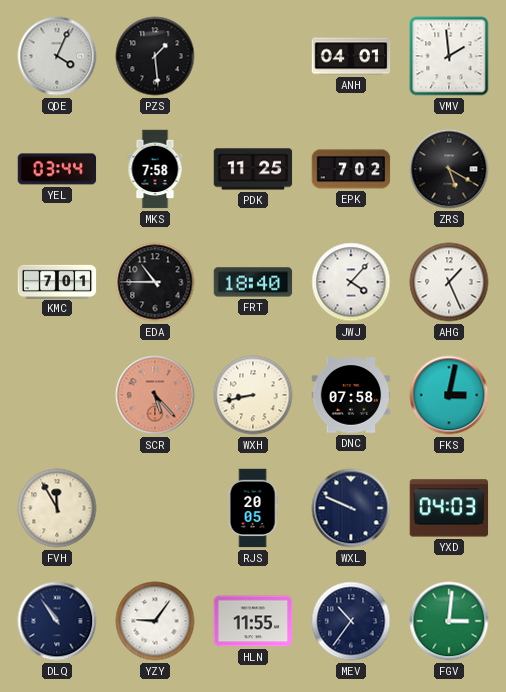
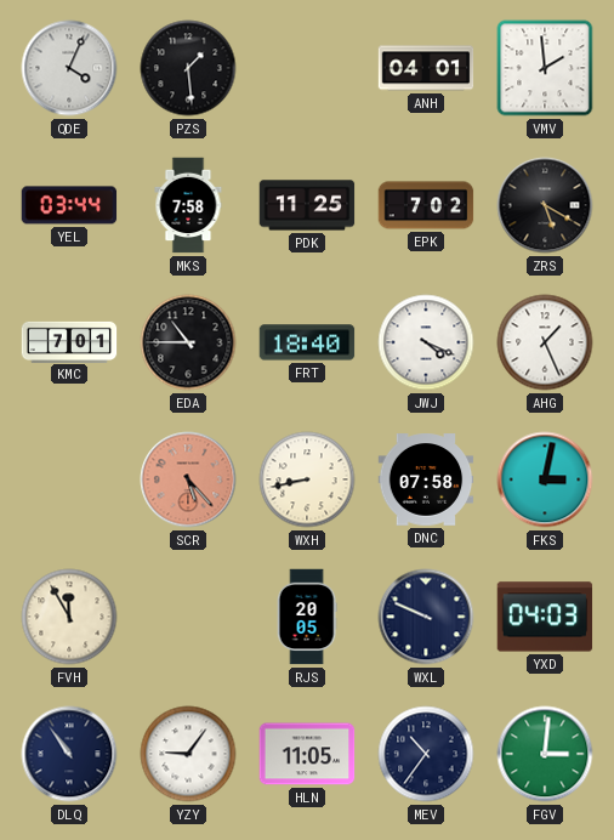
JWJ: 4:07 -> 4:19
HLN: 11:55 -> 11:05
